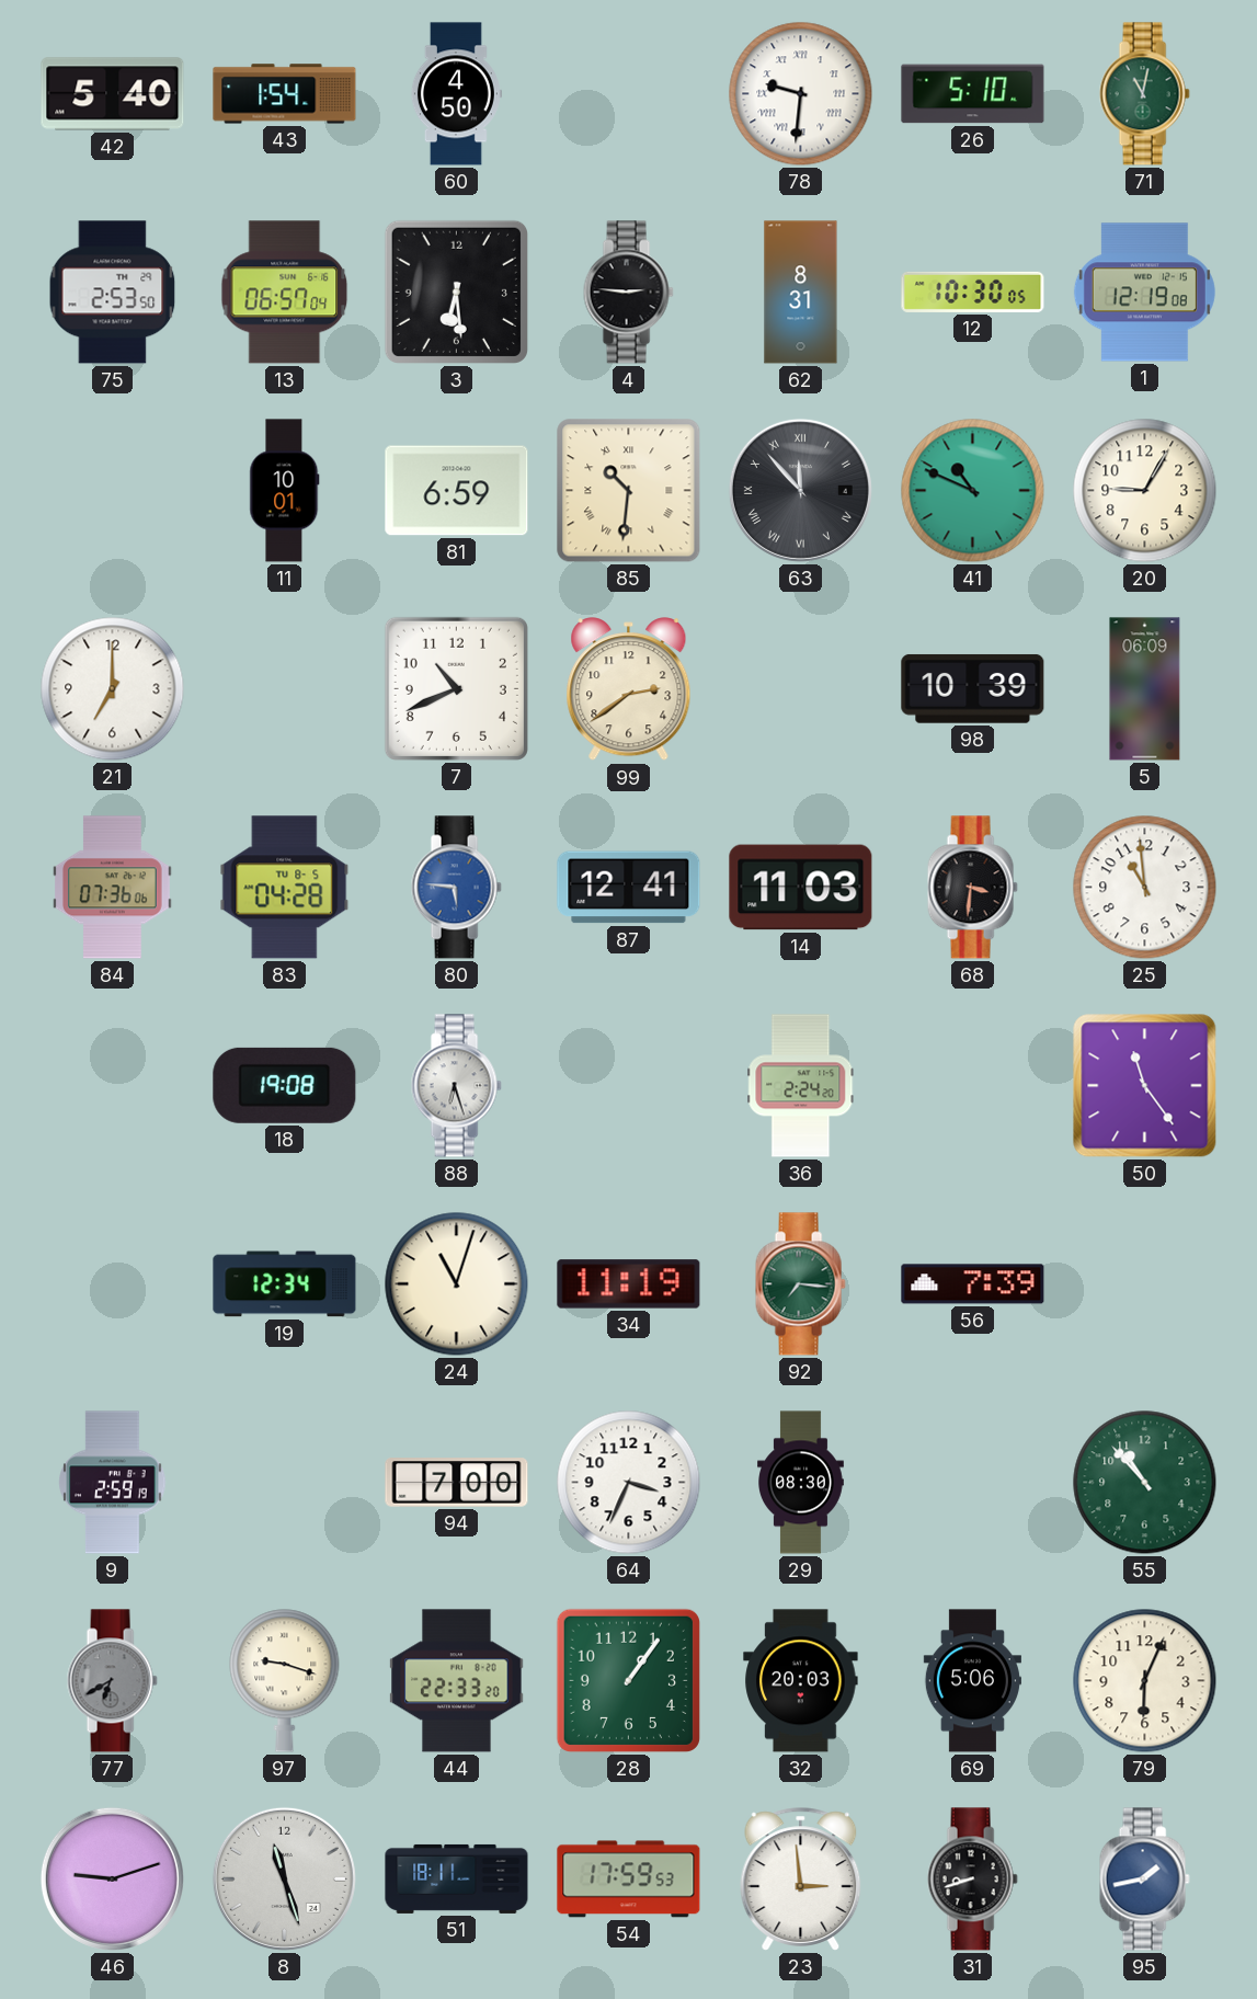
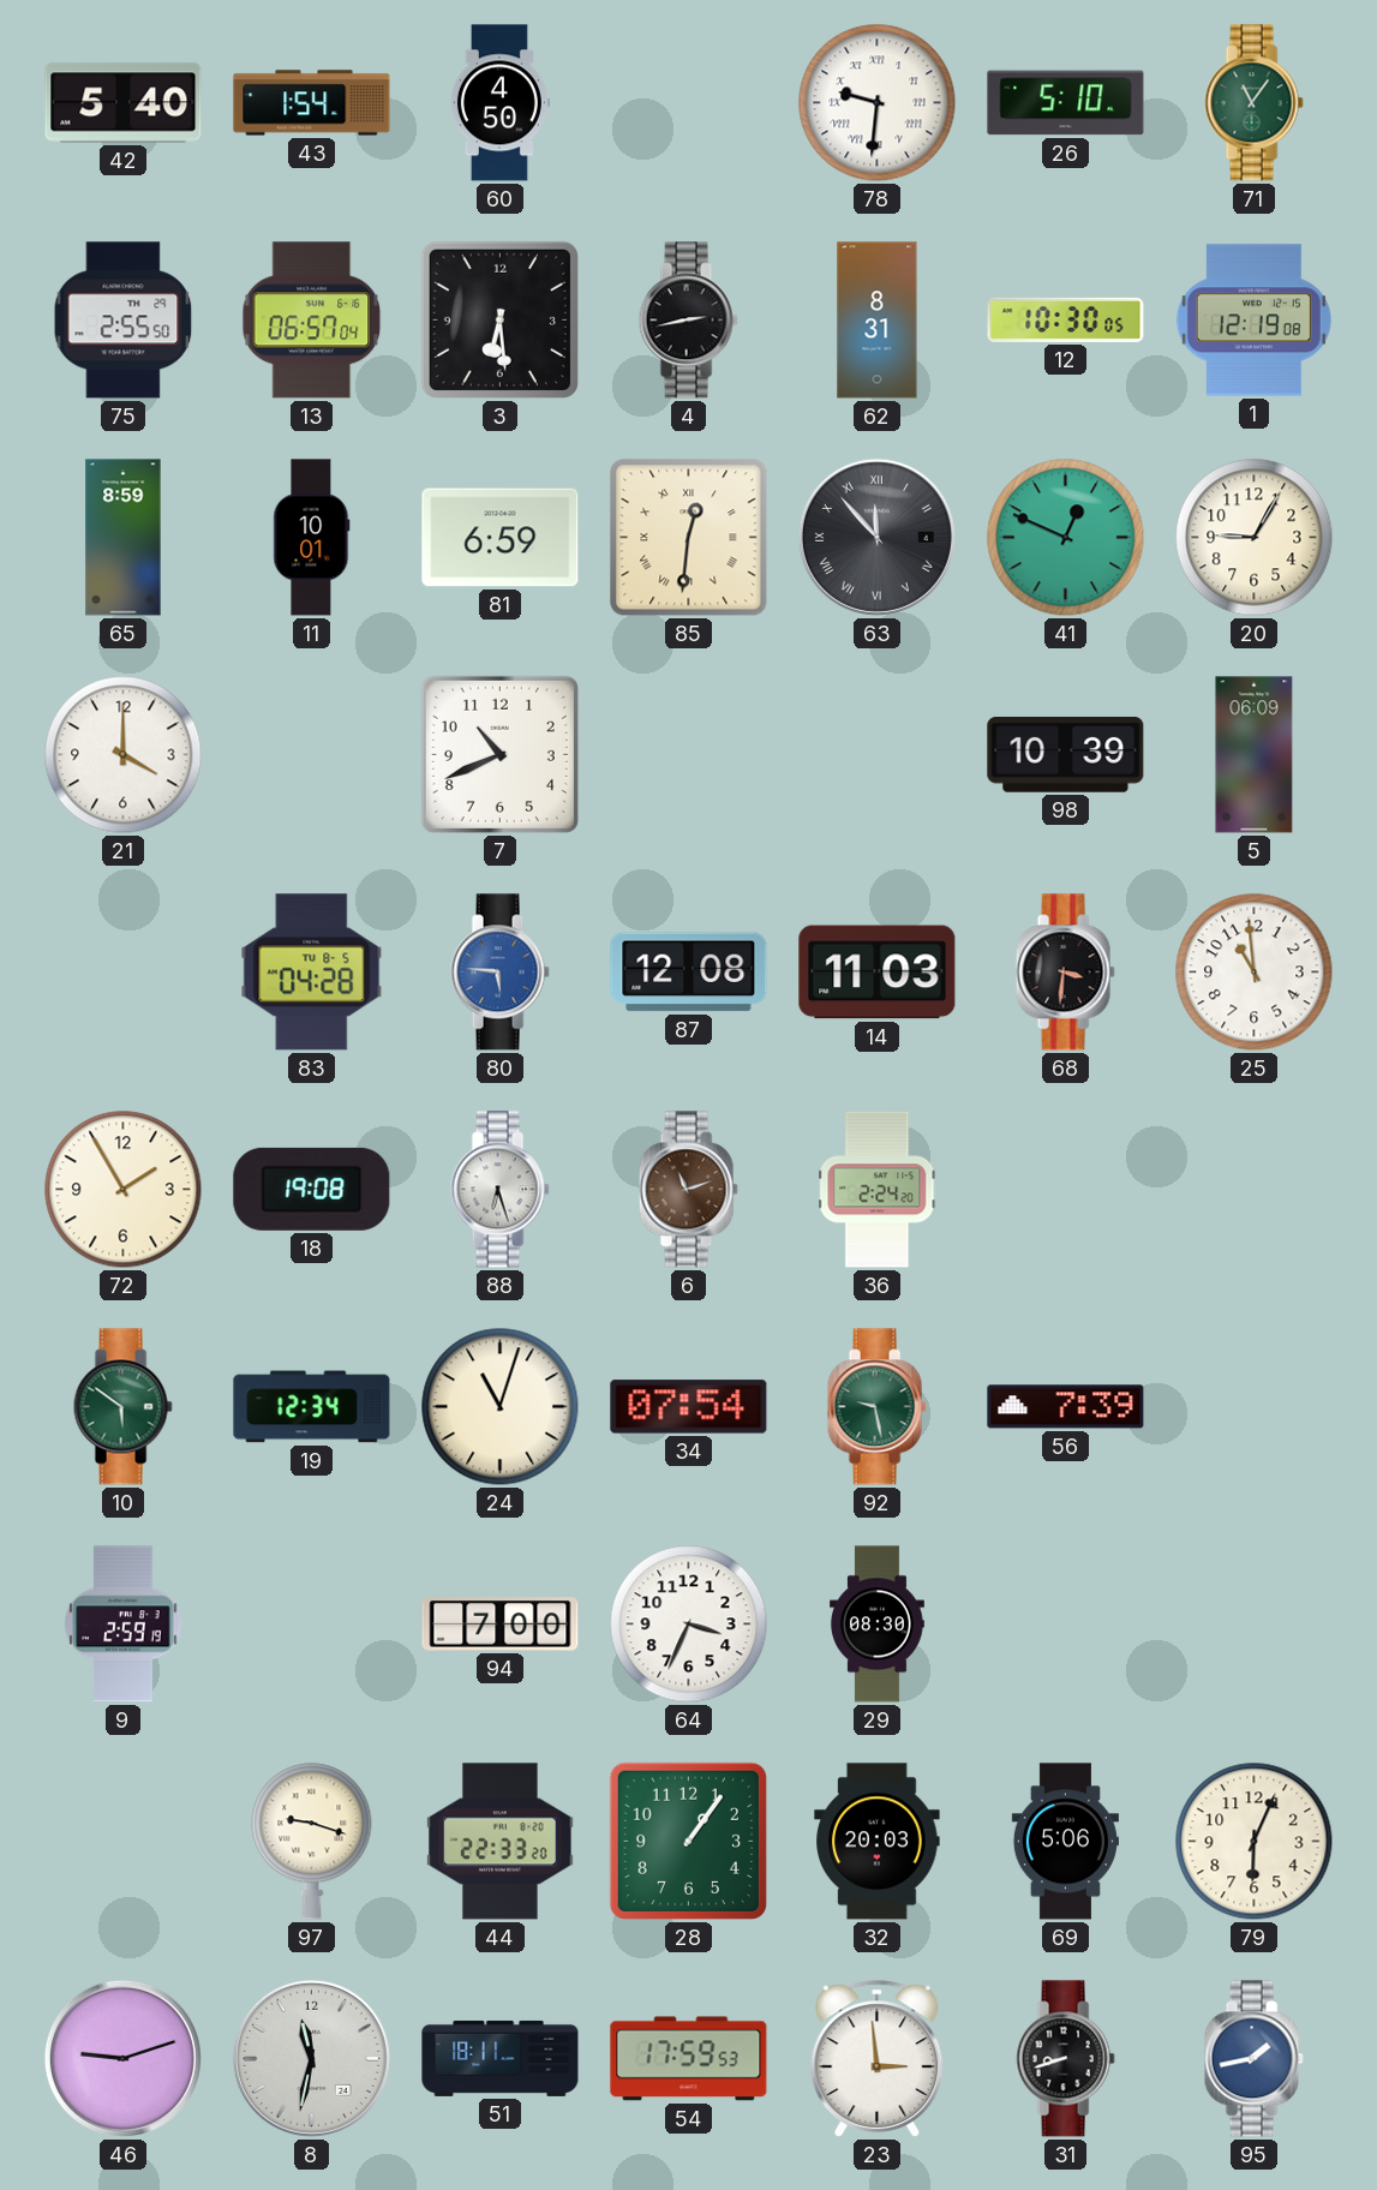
71: 11:02 -> 11:06
75: 2:53 -> 2:55
4: 2:46 -> 2:43
65: none -> 8:59
85: 10:31 -> 12:31
41: 10:49 -> 12:49
21: 7:00 -> 4:00
99: 2:39 -> none
84: 07:36 -> none
87: 12:41 -> 12:08
72: none -> 1:55
6: none -> 11:12
50: 11:24 -> none
10: none -> 5:51
34: 11:19 -> 07:54
92: 7:16 -> 9:28
55: 10:53 -> none
77: 6:40 -> none
8: 11:27 -> 11:32
